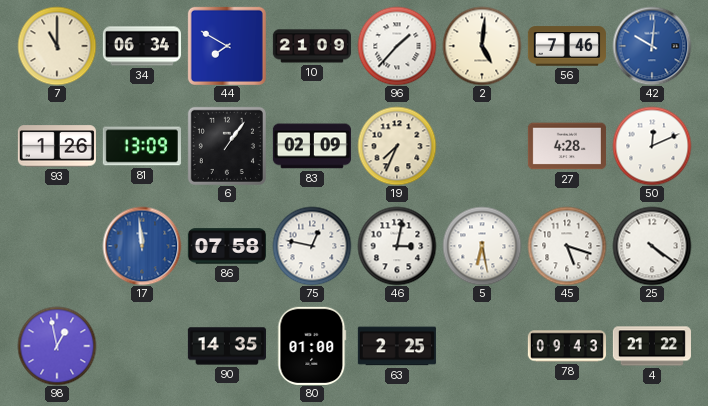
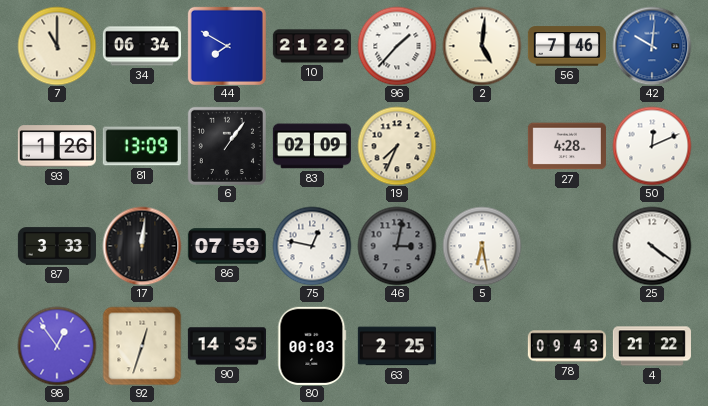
10: 21:09 -> 21:22
87: none -> 3:33
17: 11:59 -> 12:01
17 dial: blue -> black
86: 07:58 -> 07:59
46 dial: white -> grey
45: 5:18 -> none
98: 12:58 -> 12:54
92: none -> 12:33
80: 01:00 -> 00:03
